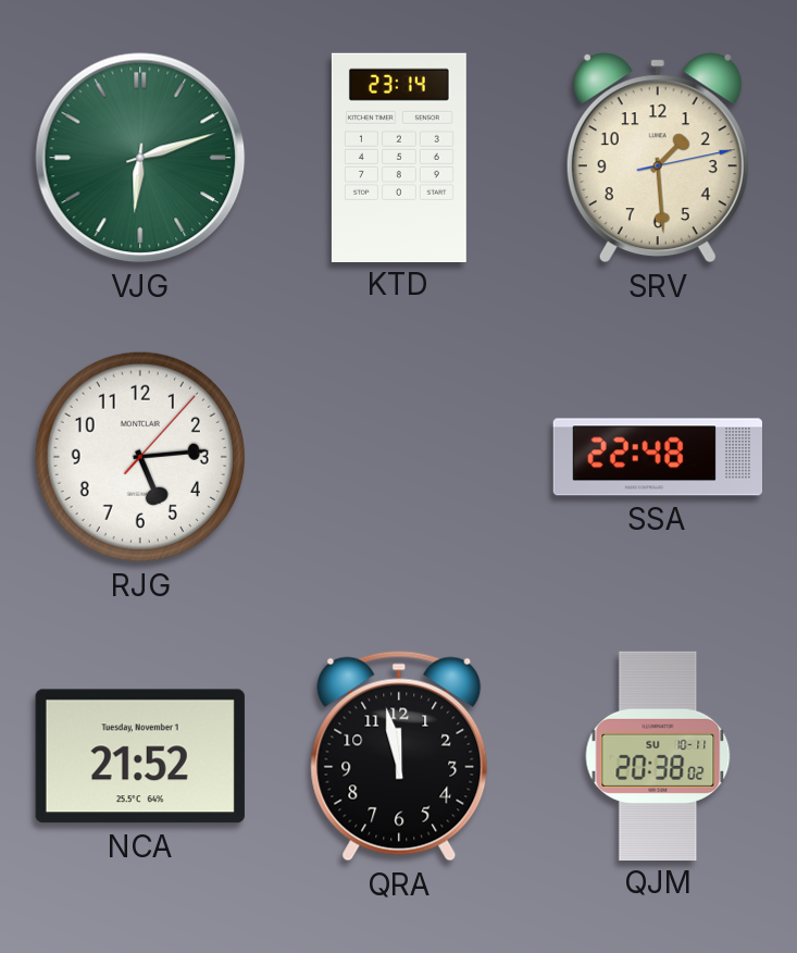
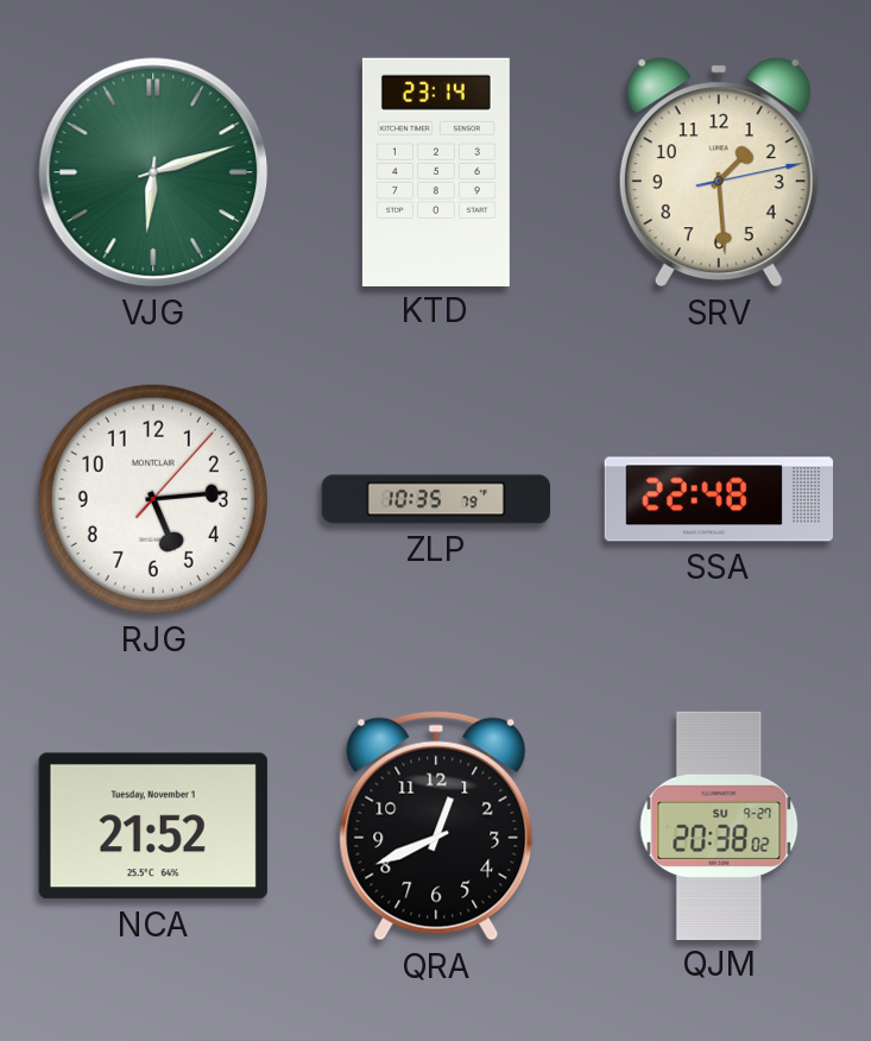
ZLP: none -> 10:35
QRA: 11:58 -> 12:41
QJM date: SU 10-11 -> SU 9-27
